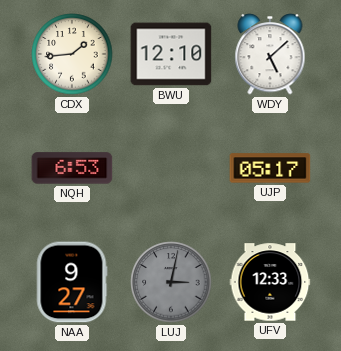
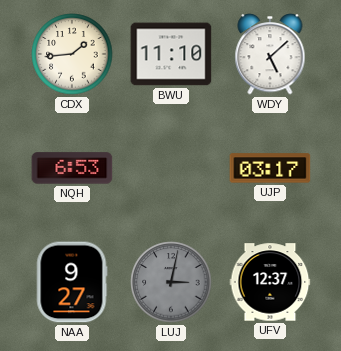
BWU: 12:10 -> 11:10
UJP: 05:17 -> 03:17
UFV: 12:33 -> 12:37
